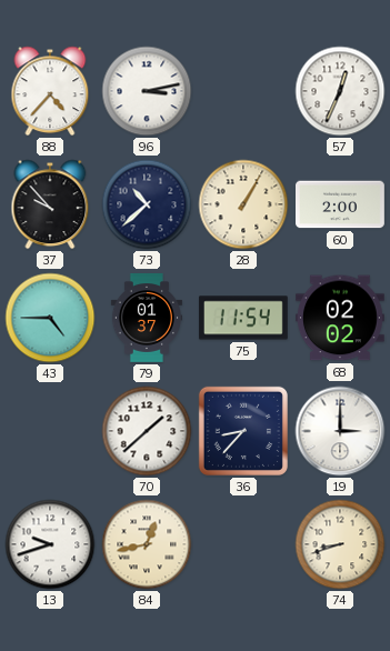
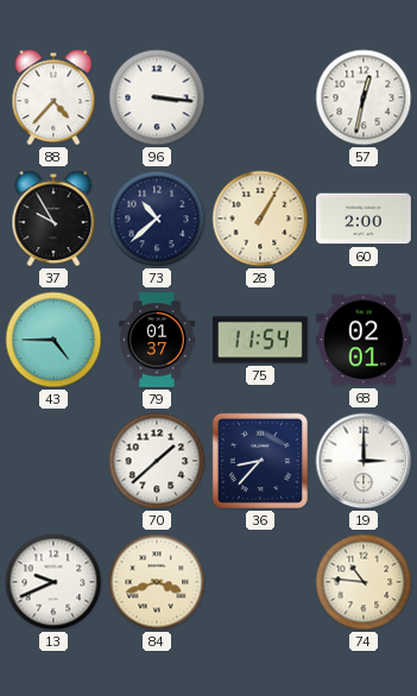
96: 3:13 -> 3:16
57: 12:34 -> 12:32
37: 9:53 -> 9:55
68: 02:02 -> 02:01
13: 9:42 -> 9:41
84: 12:43 -> 3:42
74: 8:42 -> 10:46
